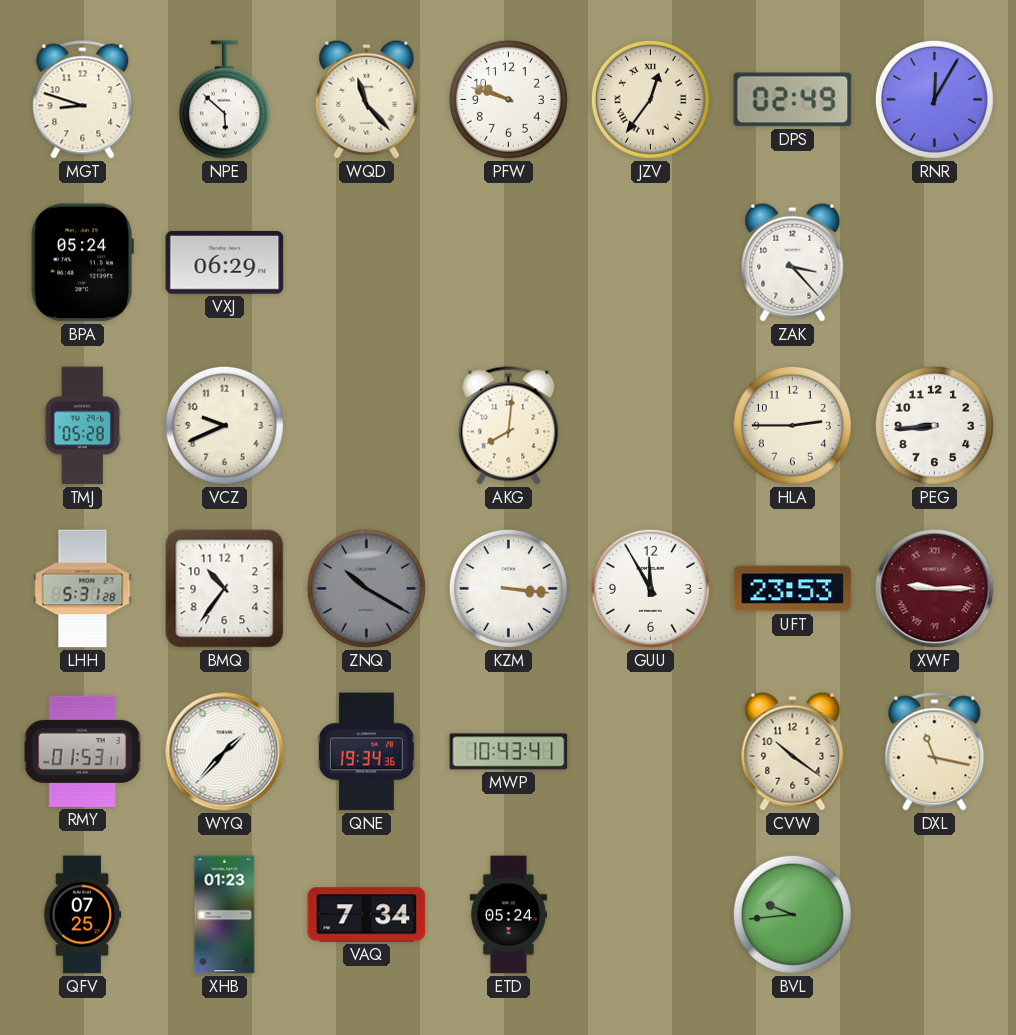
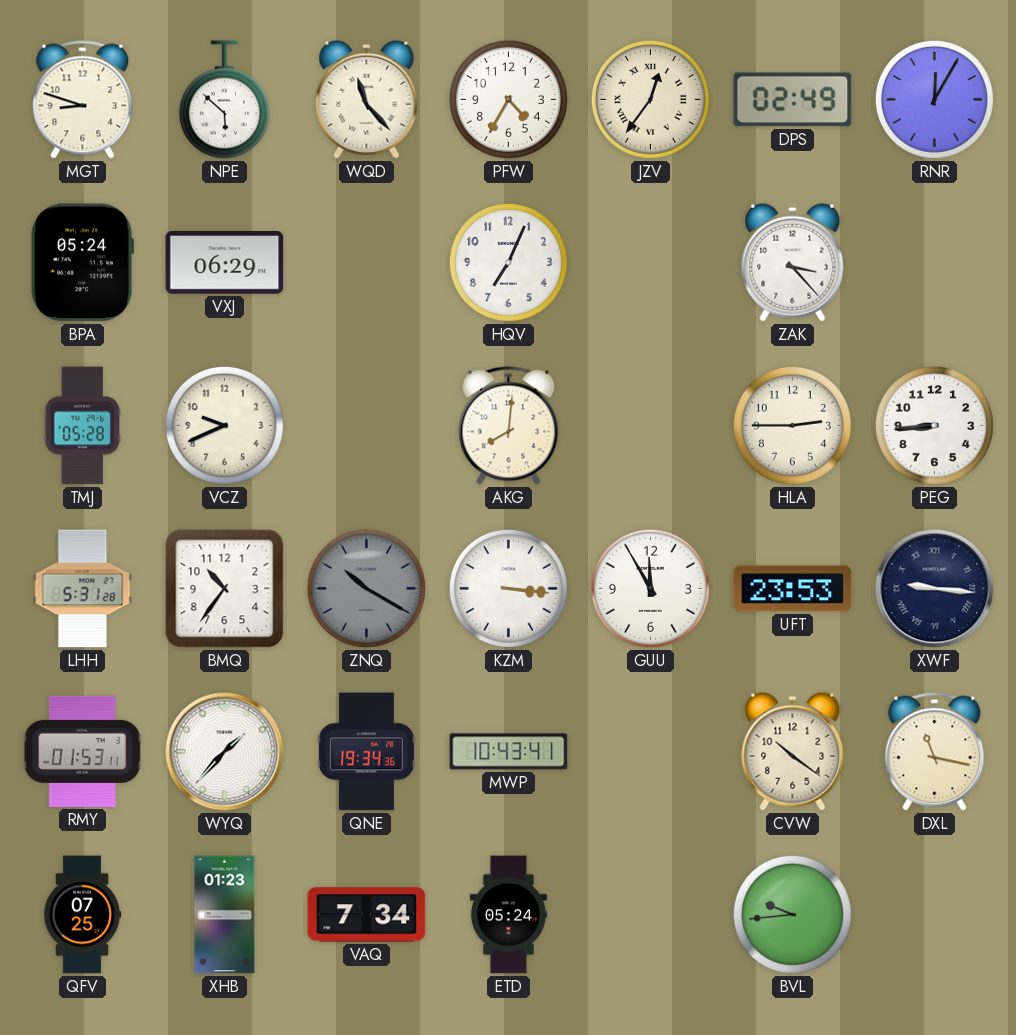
PFW: 9:48 -> 4:35
HQV: none -> 7:04
XWF: 9:15 -> 9:16
XWF dial: burgundy -> navy
